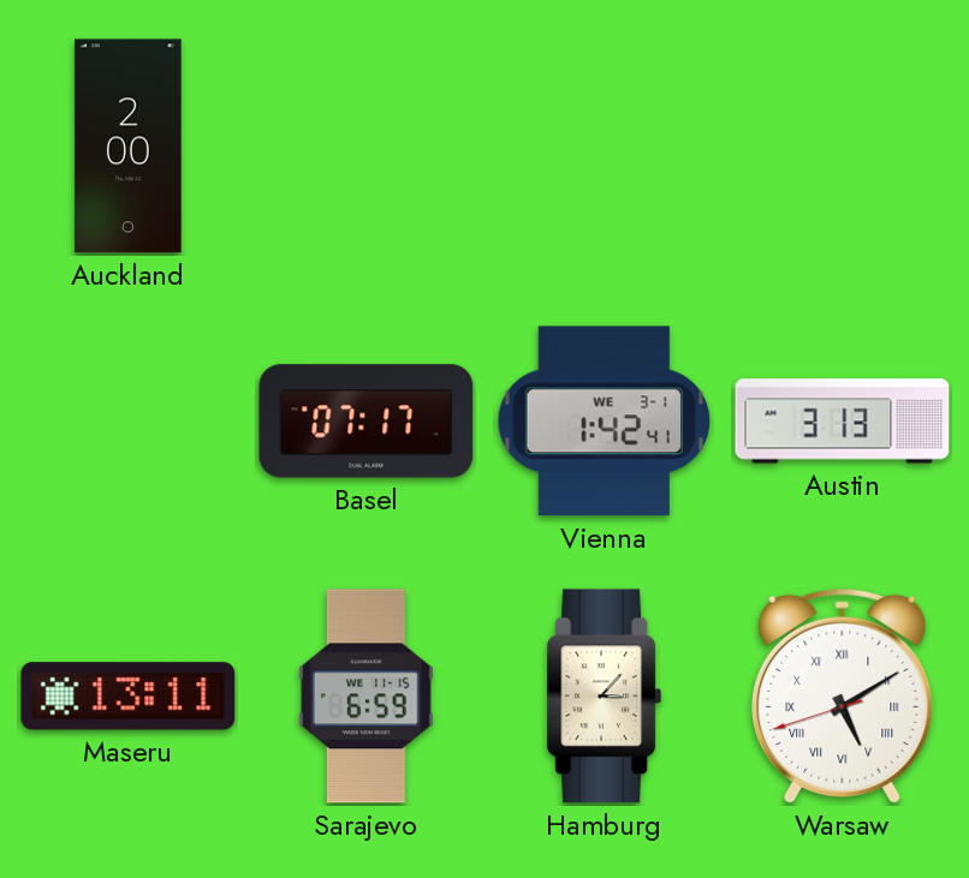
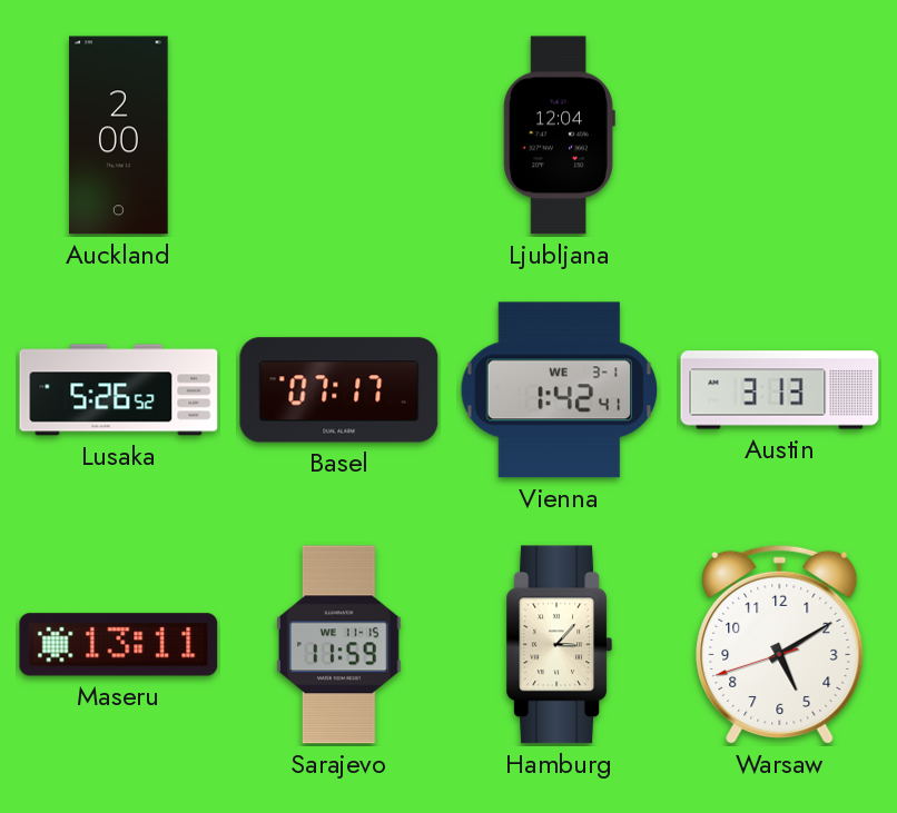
Ljubljana: none -> 12:04
Lusaka: none -> 5:26
Sarajevo: 6:59 -> 11:59
Warsaw numerals: Roman -> Arabic
